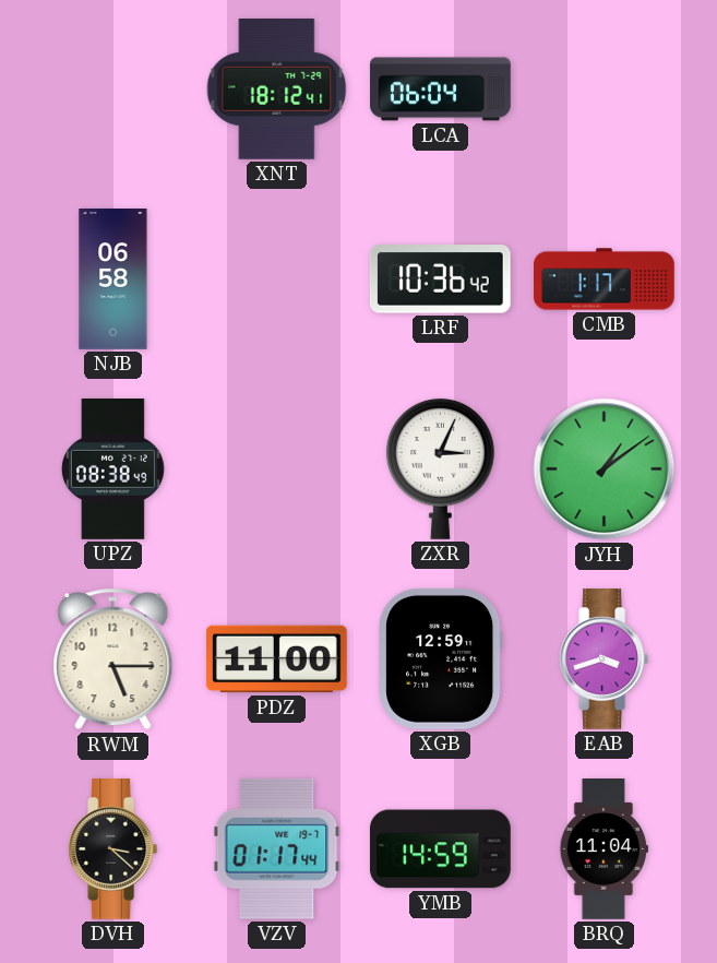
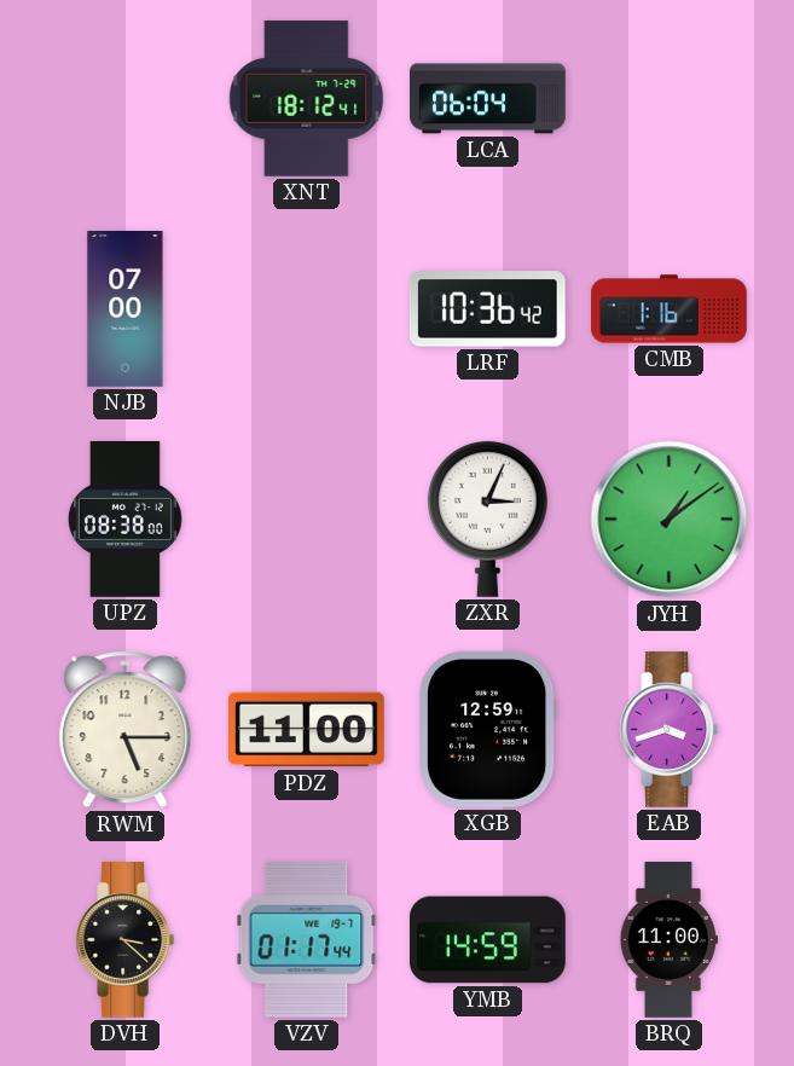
NJB: 06:58 -> 07:00
CMB: 1:17 -> 1:16
UPZ: 08:38:49 -> 08:38:00
BRQ: 11:04 -> 11:00
